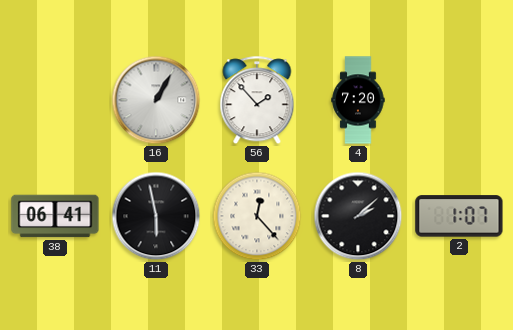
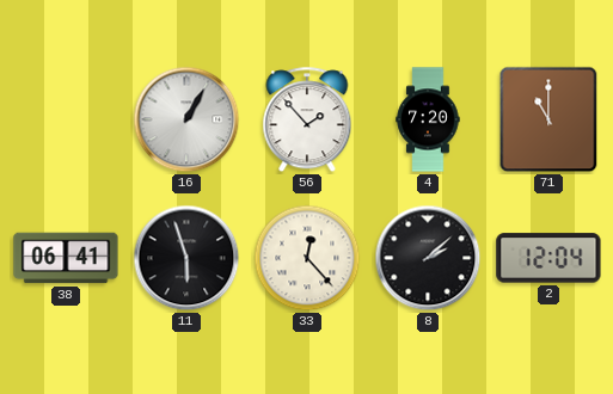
71: none -> 11:00
11: 5:58 -> 5:57
2: 1:07 -> 12:04
